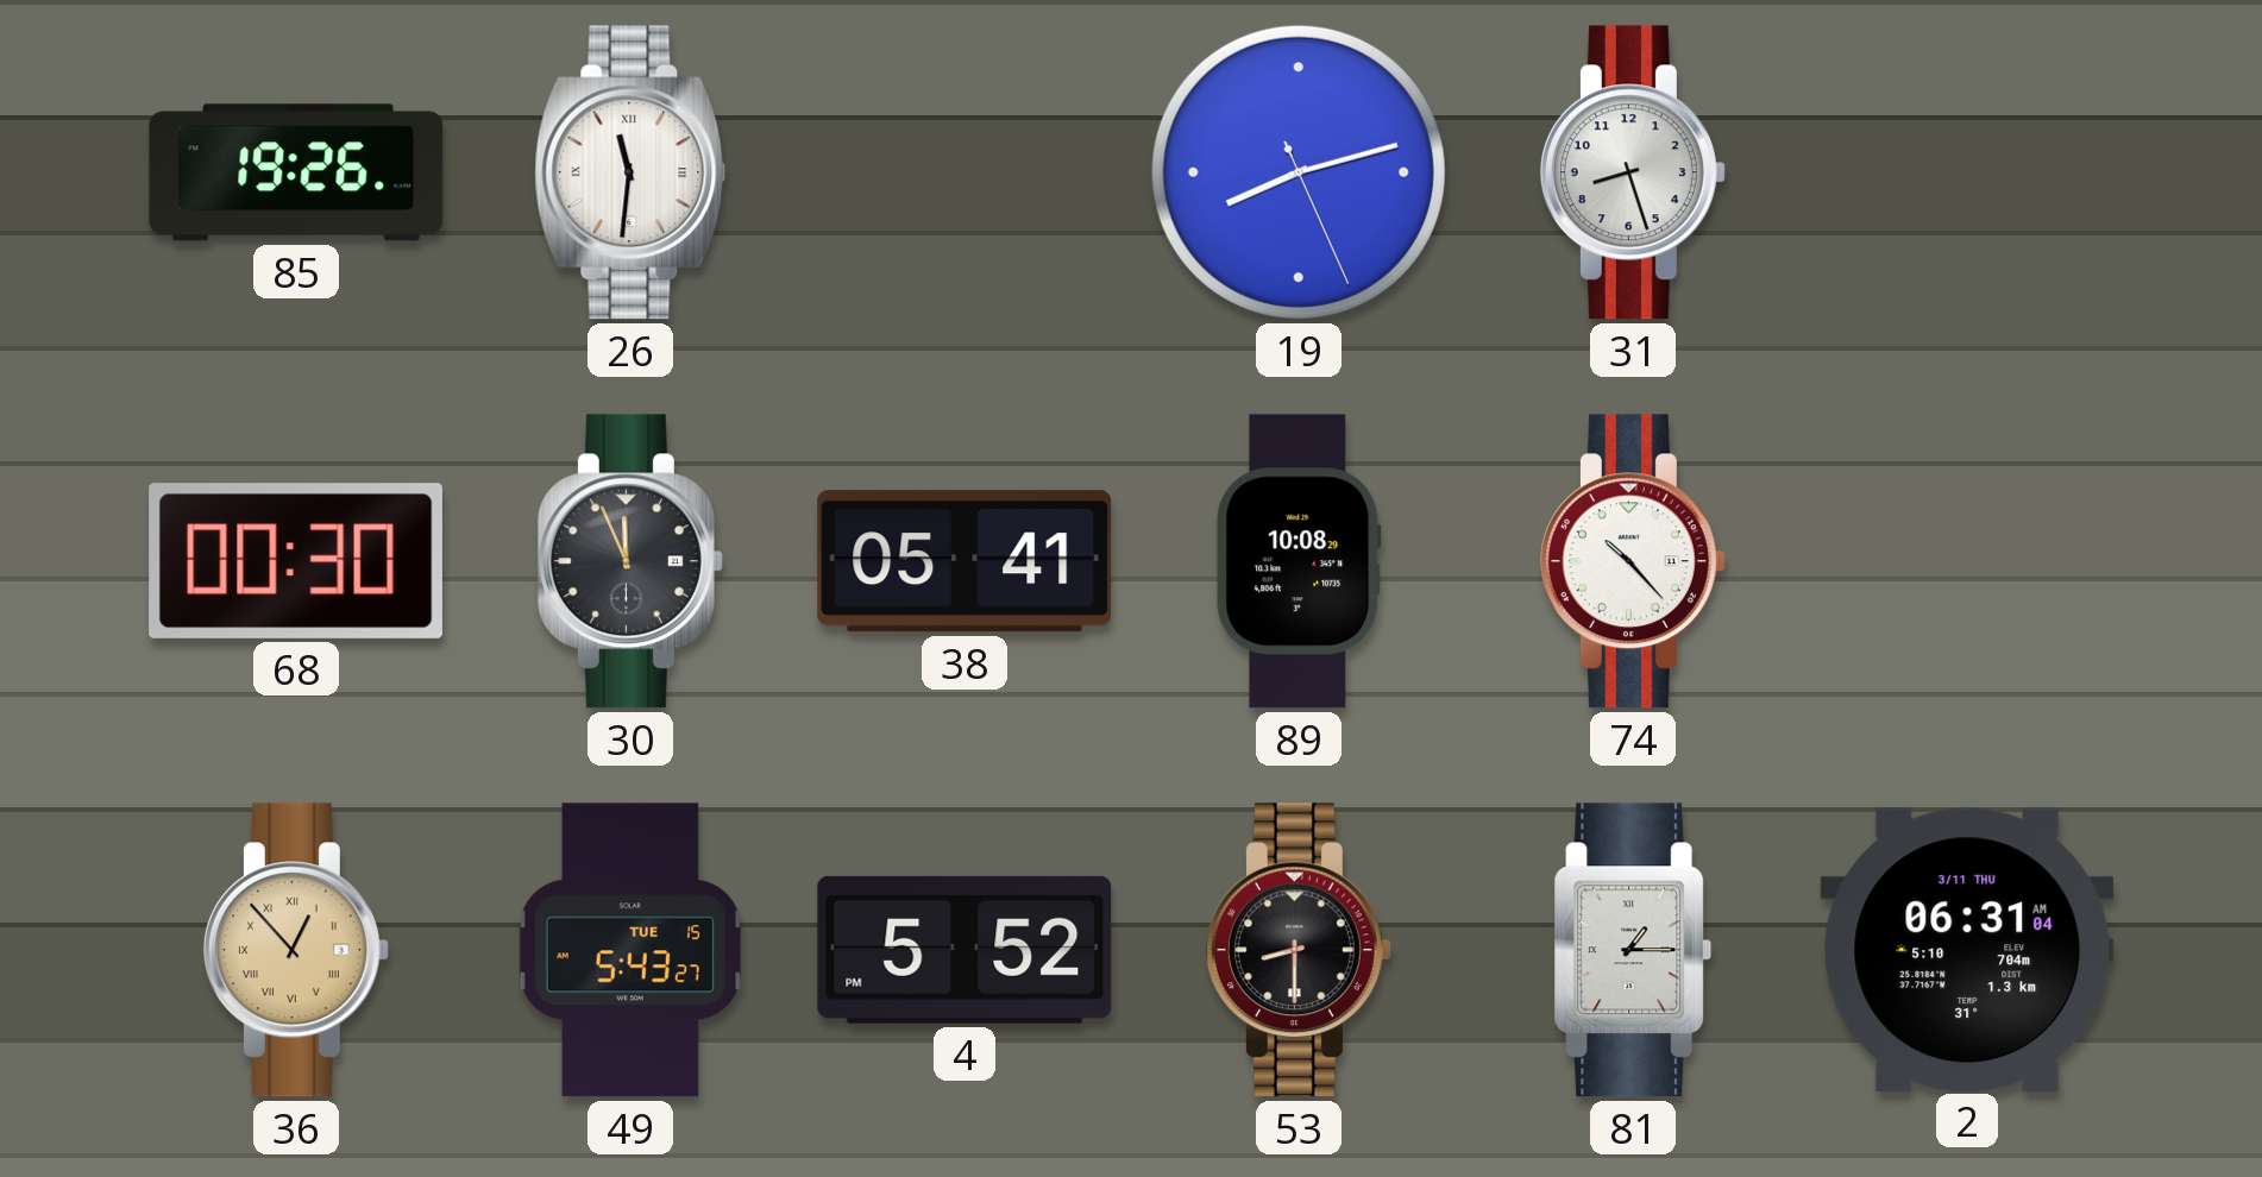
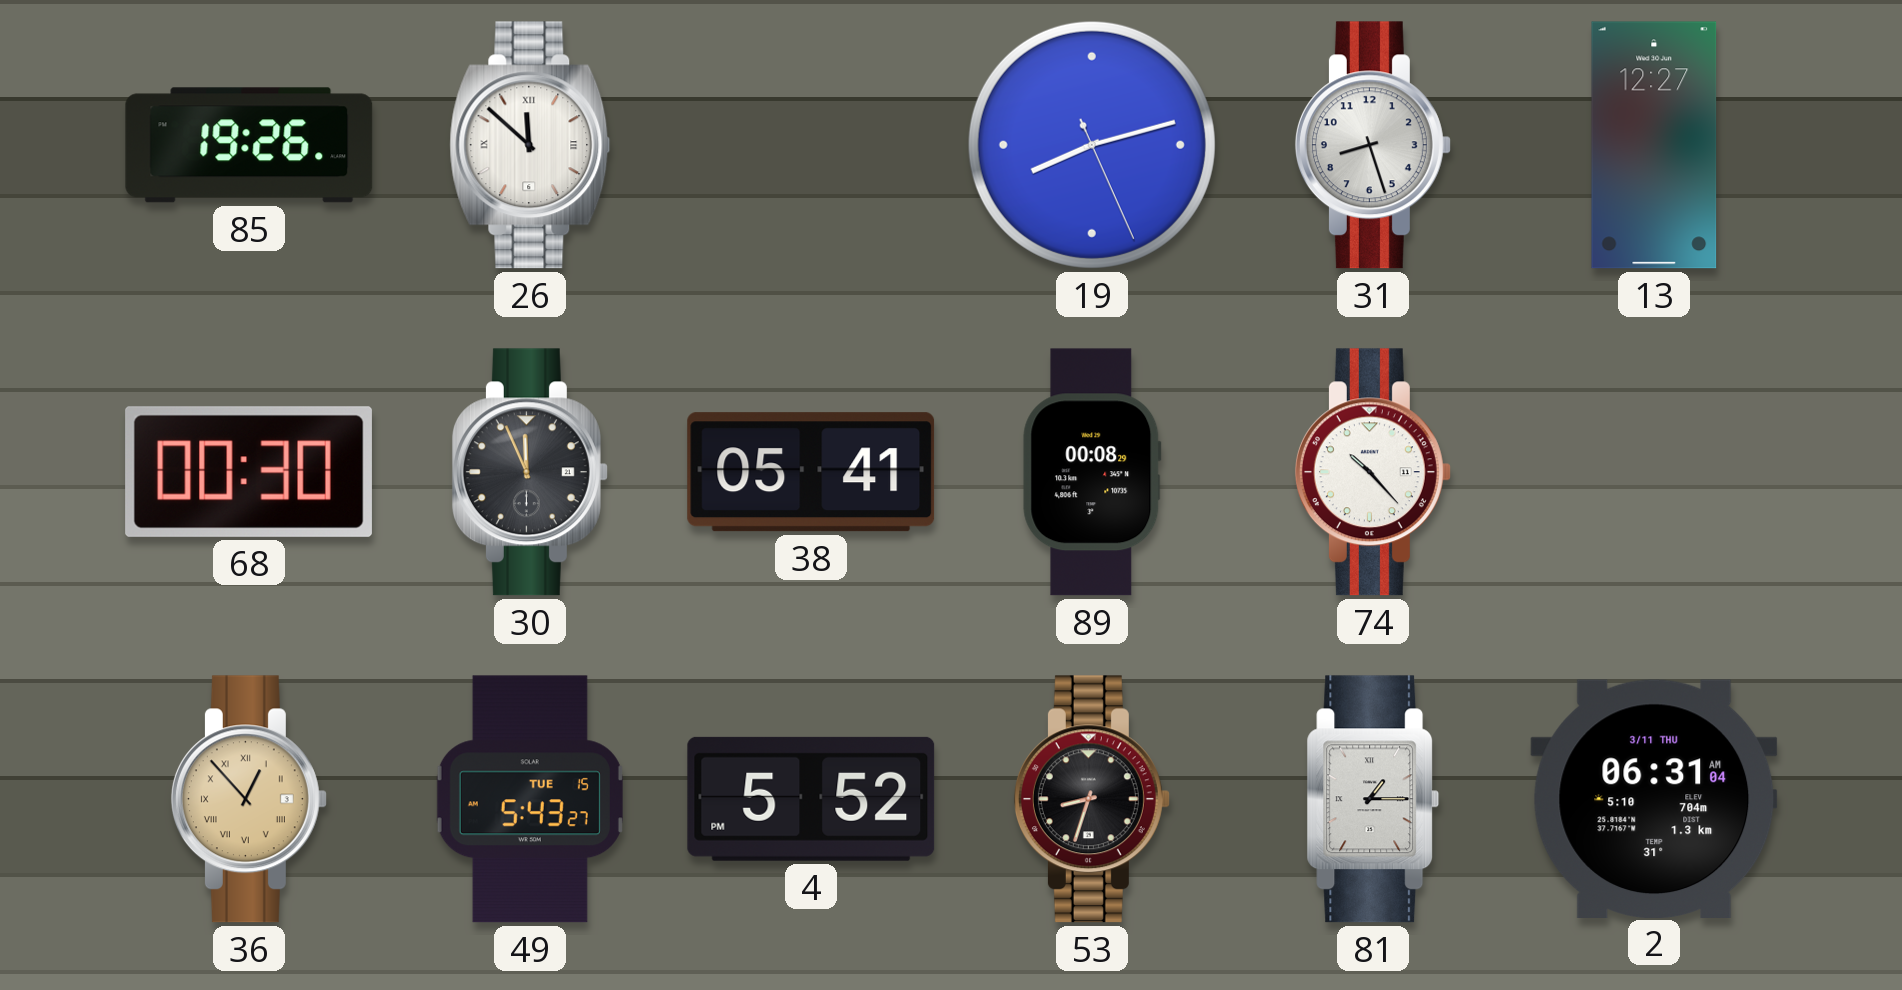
26: 11:31 -> 11:52
13: none -> 12:27
89: 10:08 -> 00:08
53: 8:30 -> 8:33
